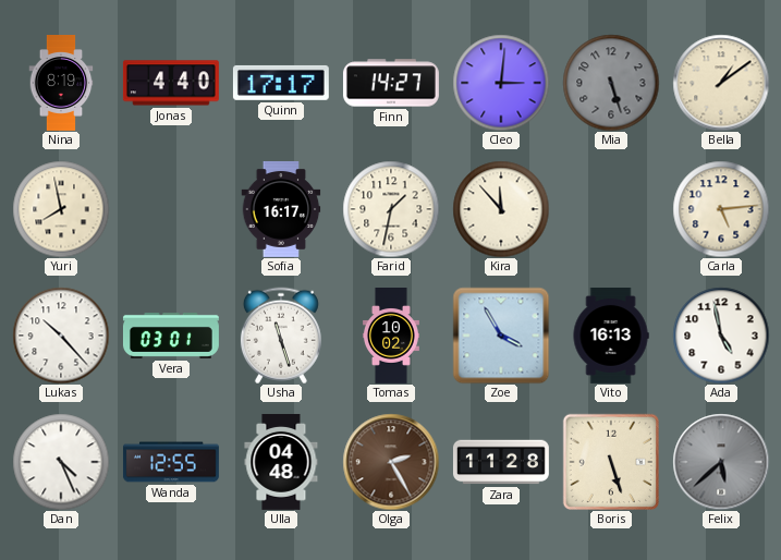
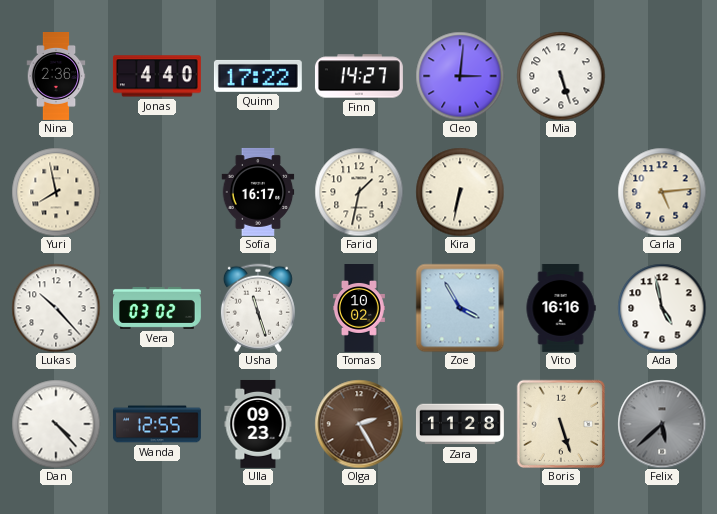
Nina: 8:19 -> 2:36
Quinn: 17:17 -> 17:22
Mia dial: grey -> white
Bella: 1:09 -> none
Kira: 11:53 -> 6:32
Vera: 03:01 -> 03:02
Vito: 16:13 -> 16:16
Dan: 4:26 -> 4:23
Ulla: 04:48 -> 09:23
